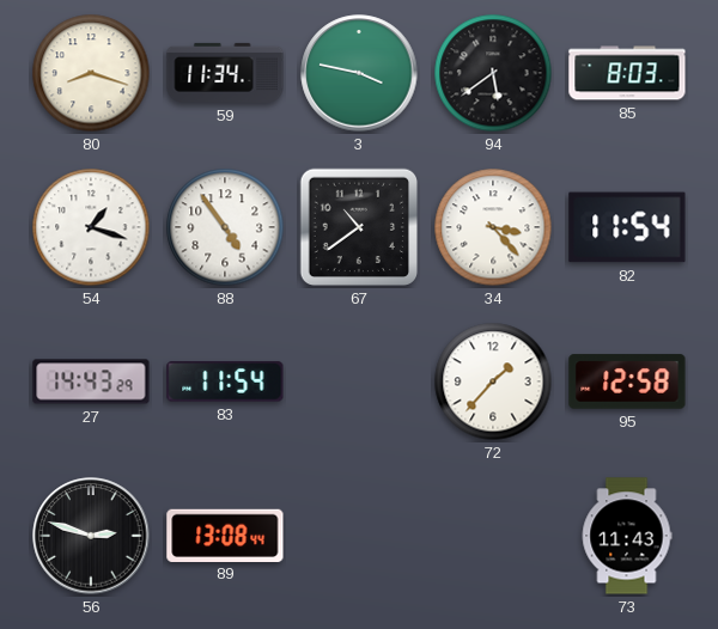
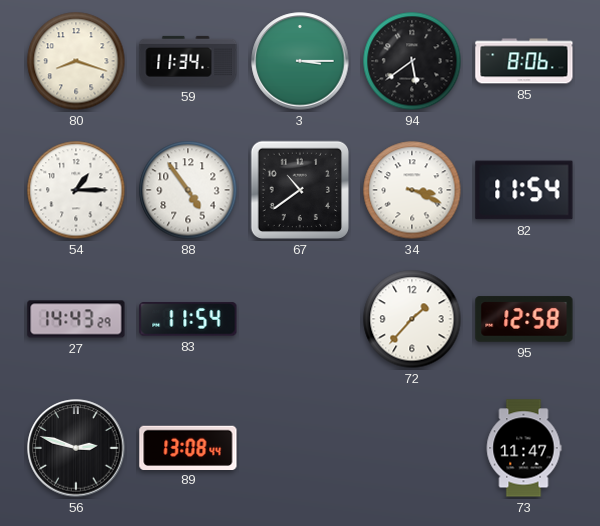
3: 3:47 -> 3:15
85: 8:03 -> 8:06
54: 1:18 -> 1:15
34: 3:23 -> 3:19
73: 11:43 -> 11:47
